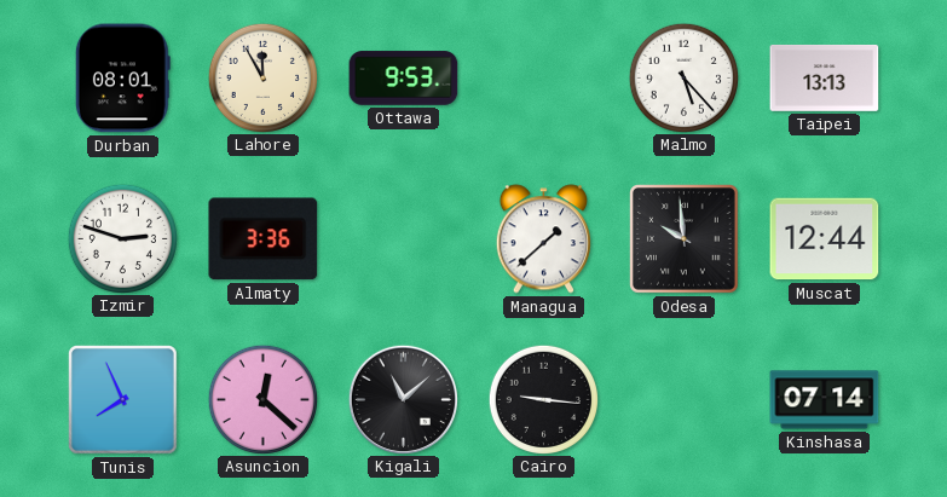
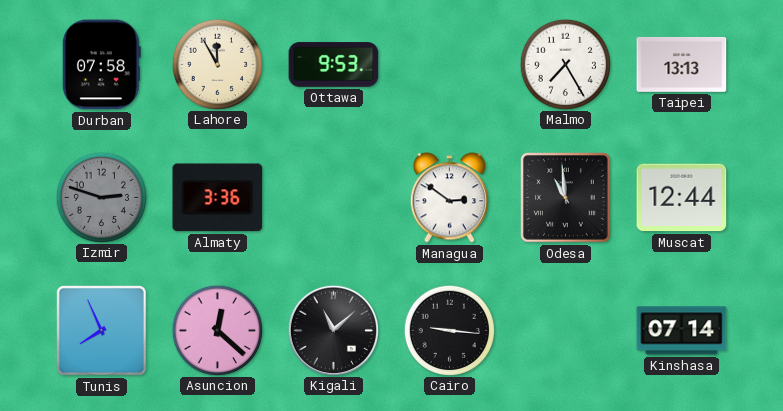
Durban: 08:01 -> 07:58
Malmo: 5:23 -> 7:25
Izmir dial: white -> grey
Managua: 1:38 -> 2:51
Odesa: 9:59 -> 10:59
